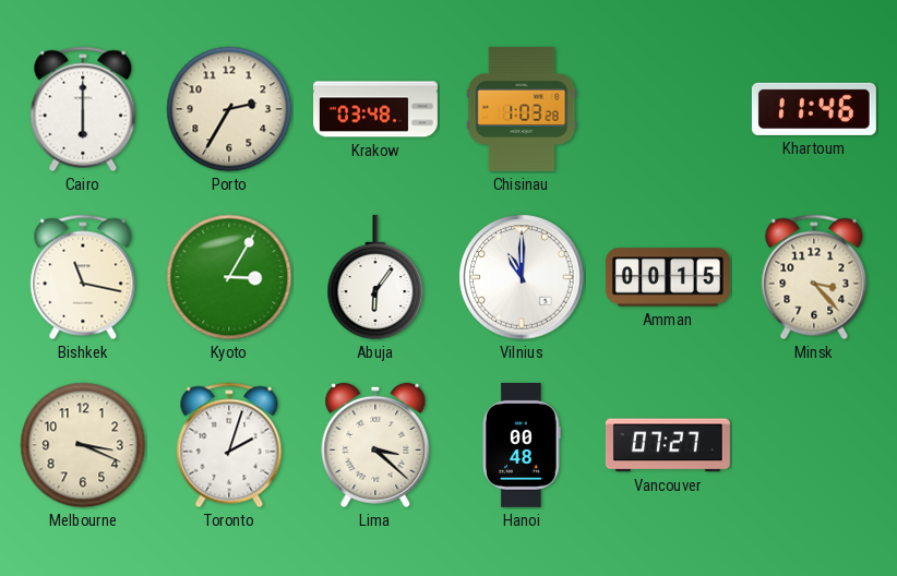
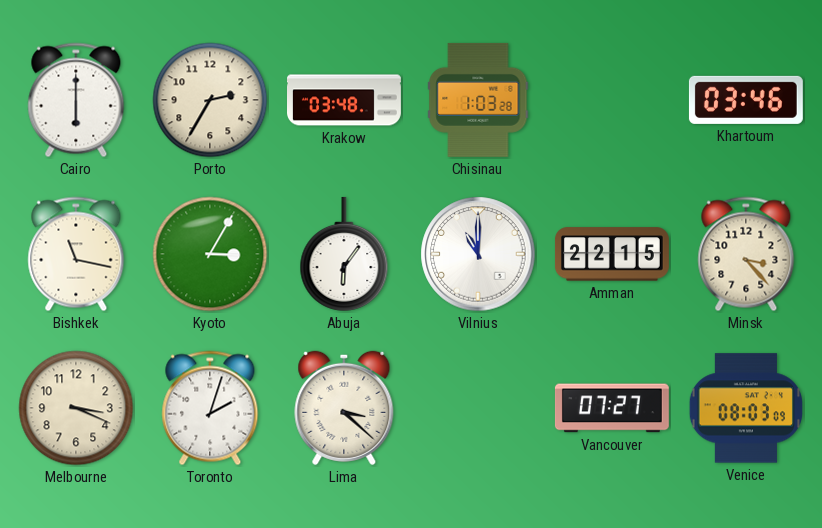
Khartoum: 11:46 -> 03:46
Amman: 00:15 -> 22:15
Hanoi: 00:48 -> none
Venice: none -> 08:03
